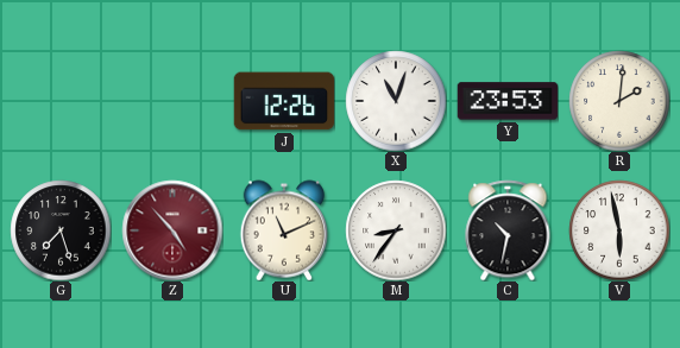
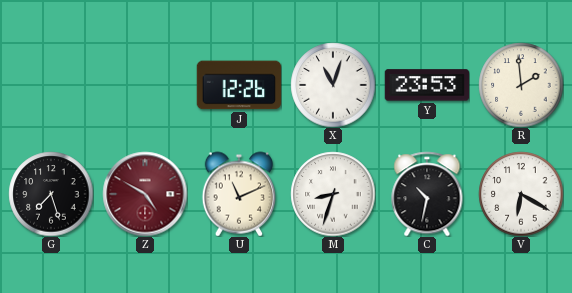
R: 2:01 -> 1:59
Z: 4:53 -> 4:50
M: 8:36 -> 8:33
V: 5:58 -> 6:20
